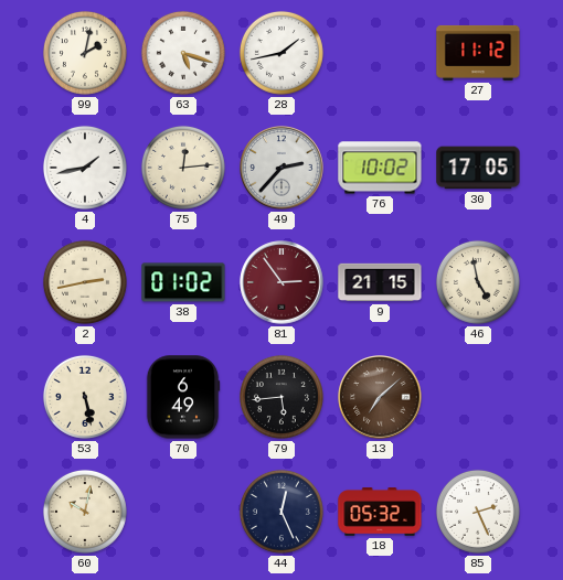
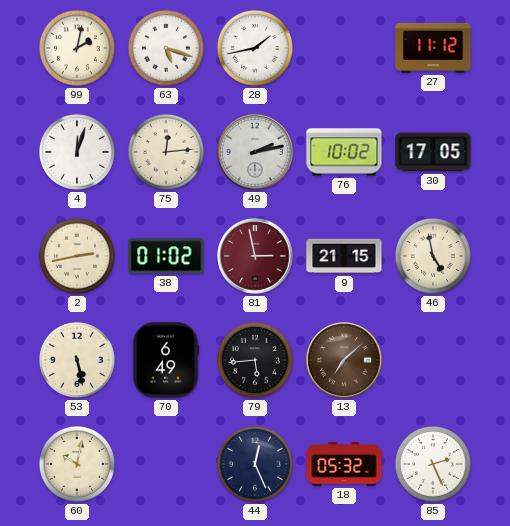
4: 1:43 -> 12:03
49: 2:37 -> 2:13
81: 2:54 -> 2:58
